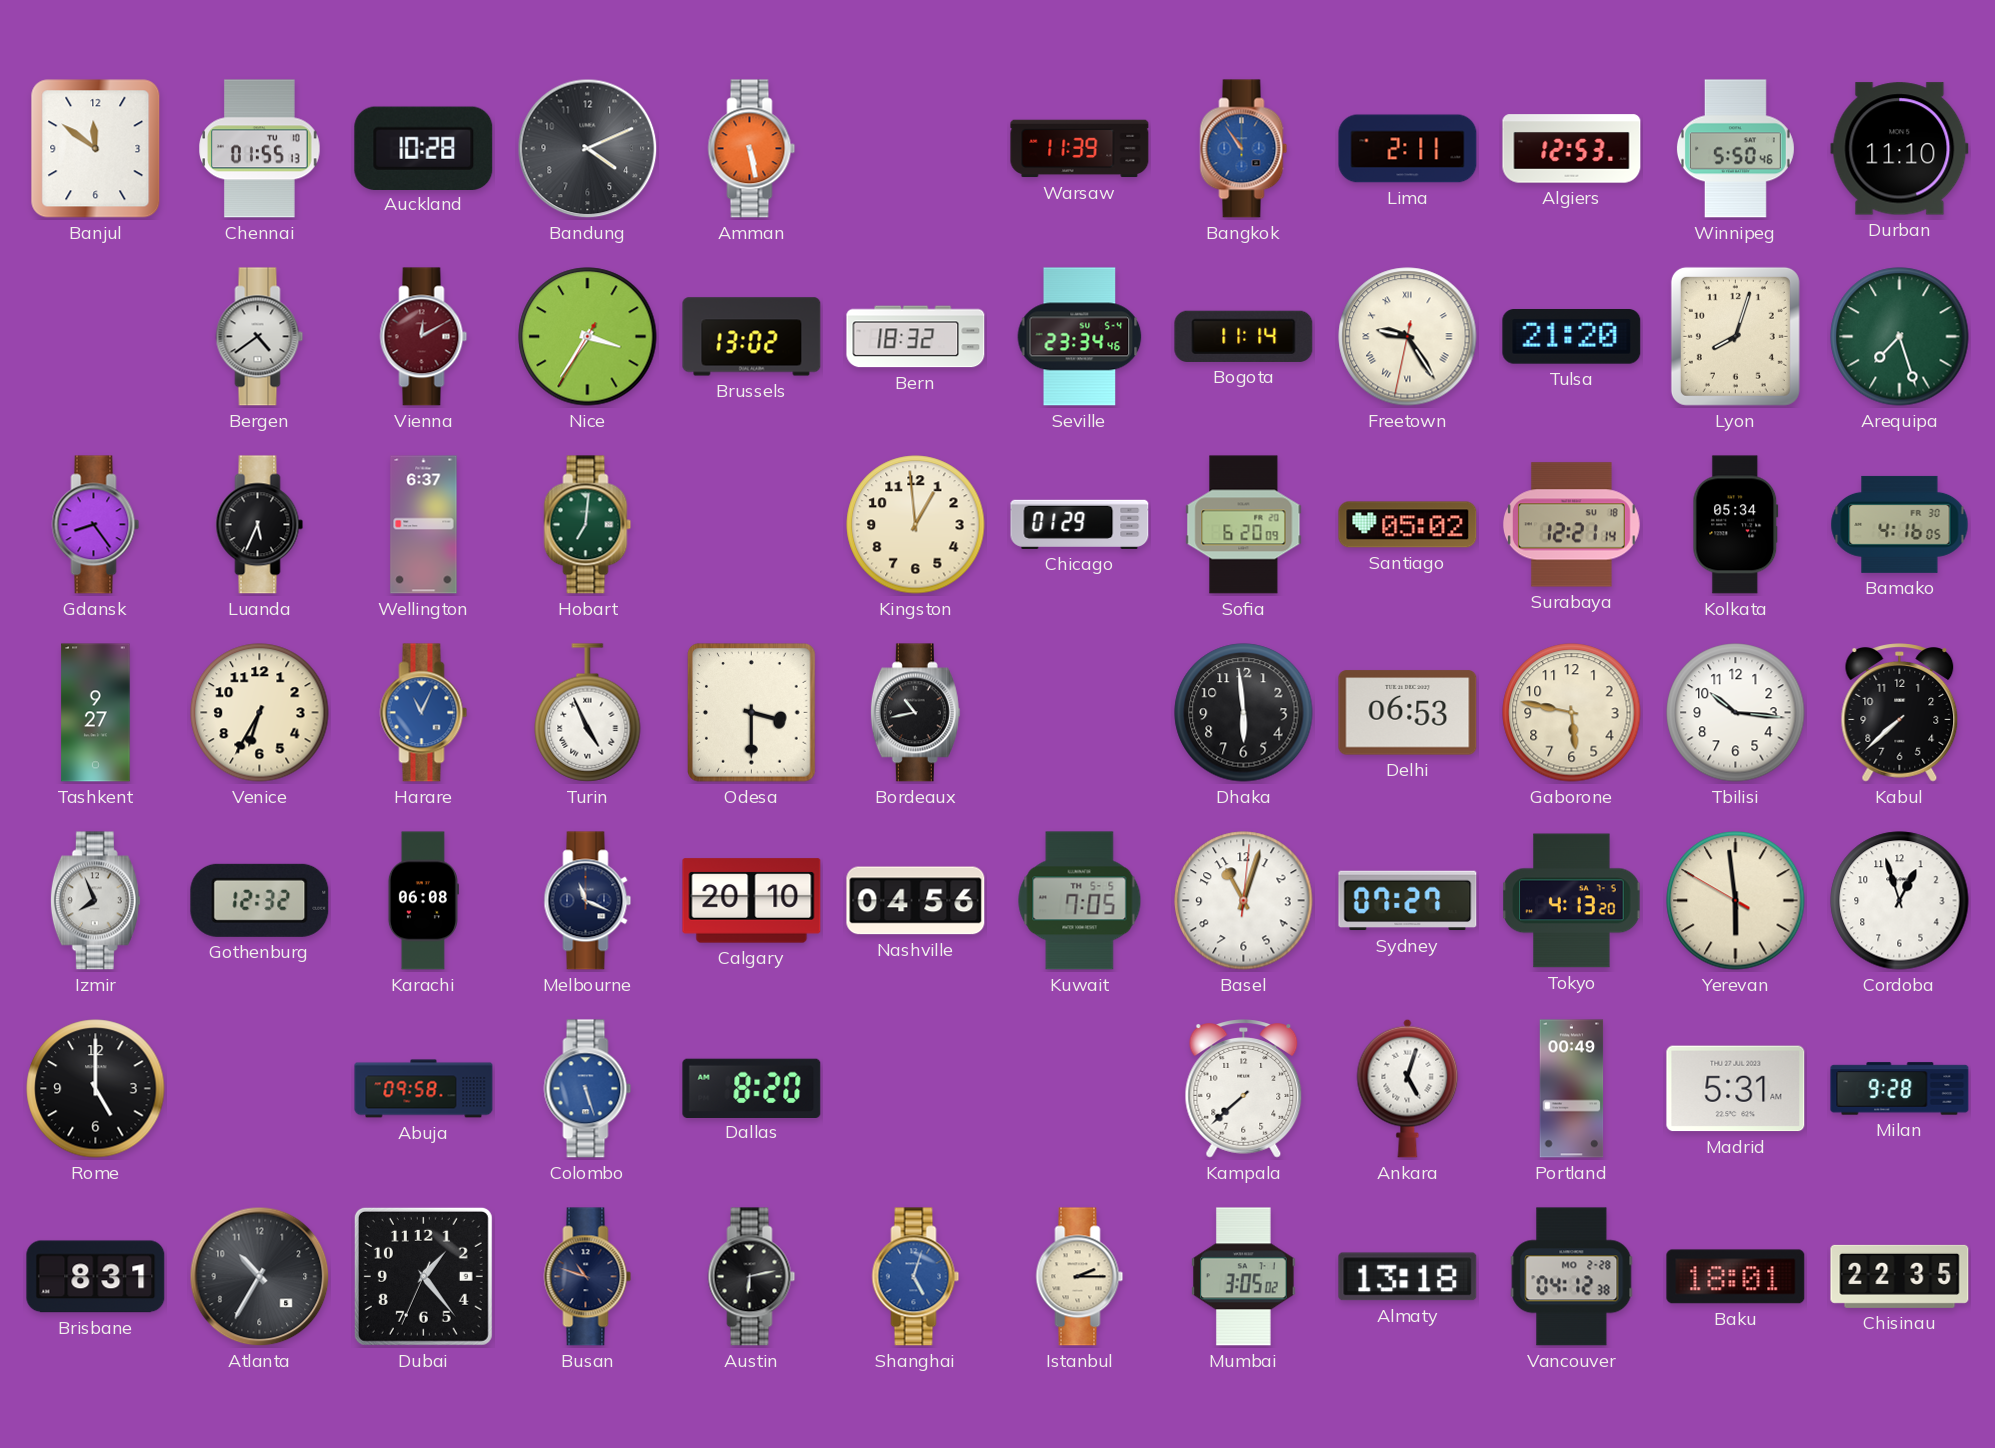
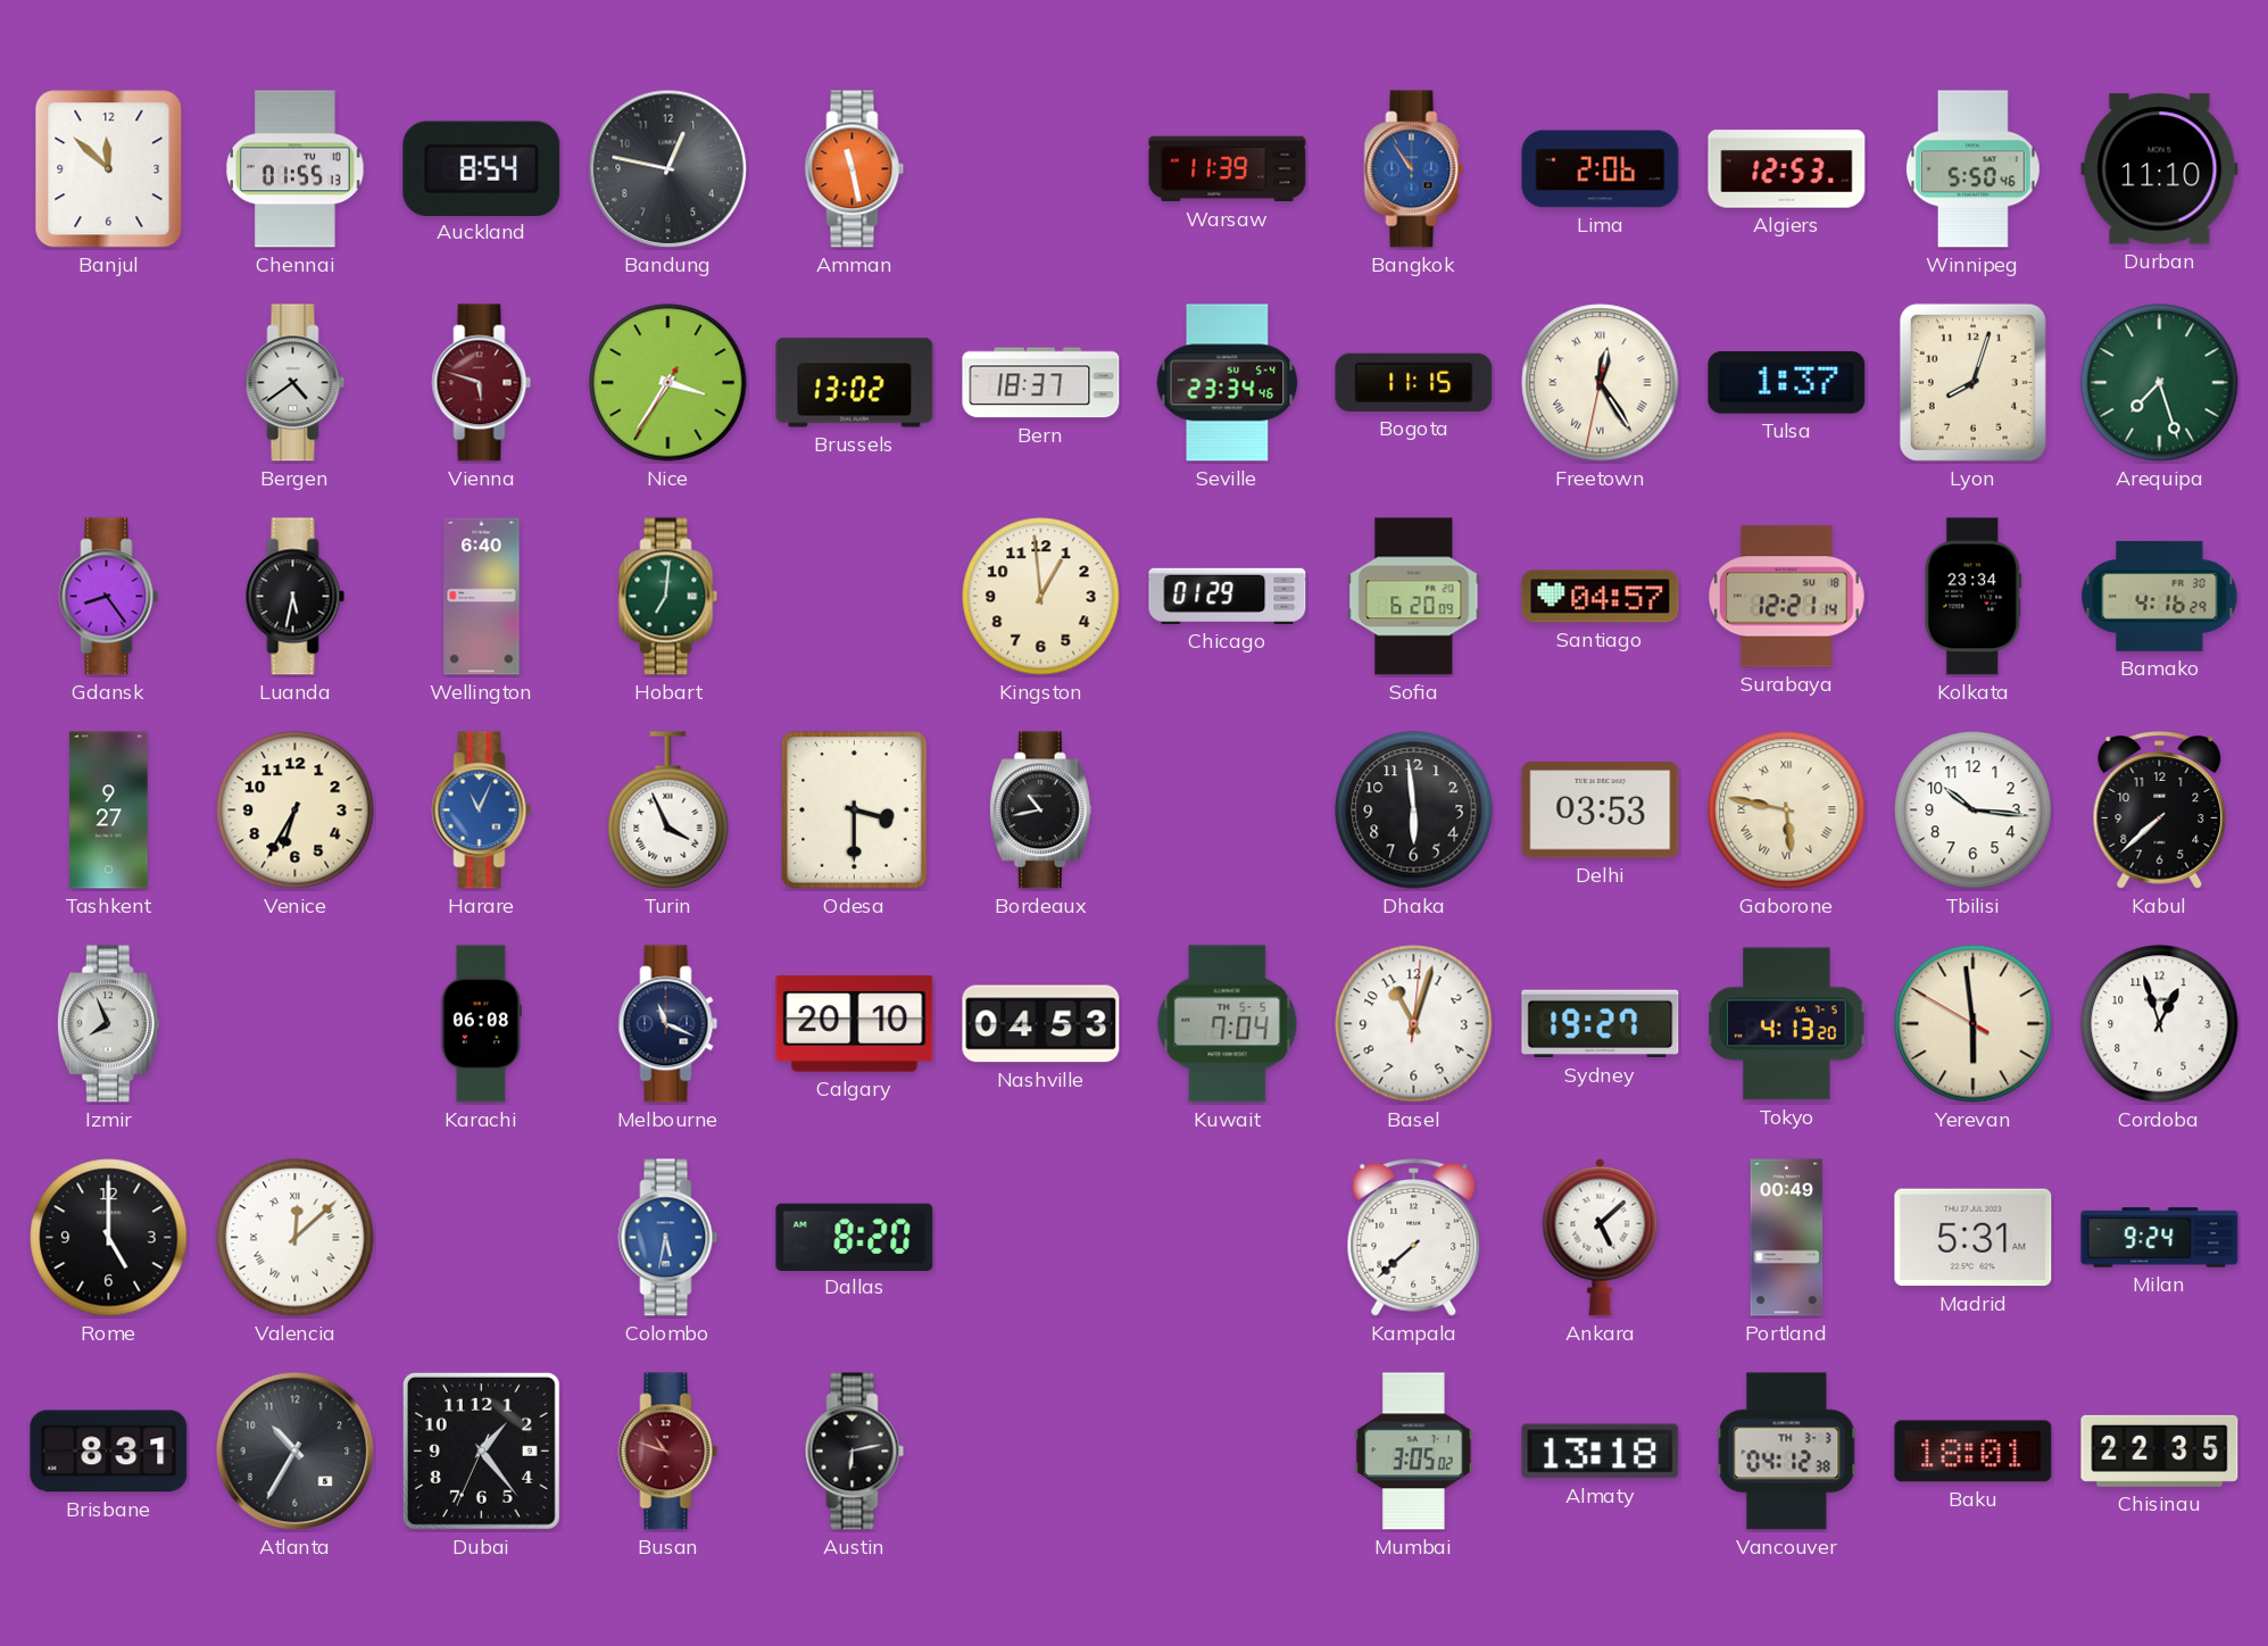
Banjul: 11:51 -> 11:52
Auckland: 10:28 -> 8:54
Bandung: 4:11 -> 12:47
Amman: 5:28 -> 11:28
Lima: 2:11 -> 2:06
Vienna: 12:10 -> 5:48
Bern: 18:32 -> 18:37
Bogota: 11:14 -> 11:15
Freetown: 9:24 -> 12:24
Tulsa: 21:20 -> 1:37
Luanda: 5:34 -> 5:32
Wellington: 6:37 -> 6:40
Santiago: 05:02 -> 04:57
Kolkata: 05:34 -> 23:34
Bamako: 4:16:05 -> 4:16:29
Turin: 4:56 -> 3:56
Delhi: 06:53 -> 03:53
Gaborone numerals: Arabic -> Roman
Gothenburg: 12:32 -> none
Nashville: 04:56 -> 04:53
Kuwait: 7:05 -> 7:04
Sydney: 07:27 -> 19:27
Valencia: none -> 12:08
Abuja: 09:58 -> none
Colombo: 5:27 -> 5:32
Ankara: 5:03 -> 5:08
Milan: 9:28 -> 9:24
Busan dial: navy -> burgundy
Shanghai: 5:03 -> none
Istanbul: 2:15 -> none
Vancouver date: MO 2-28 -> TH 3-3
